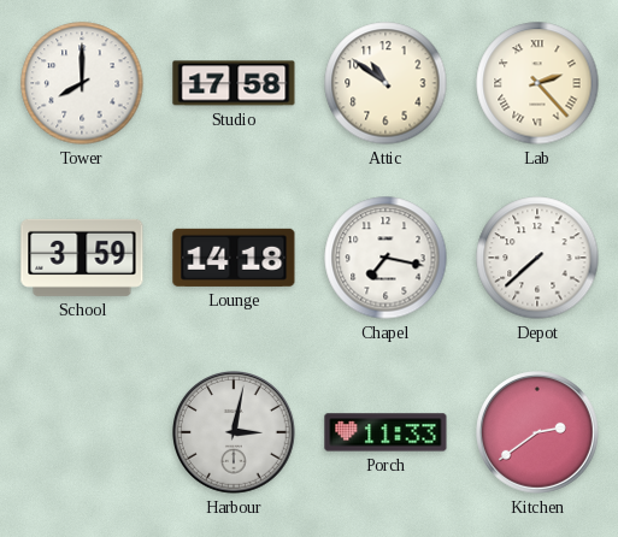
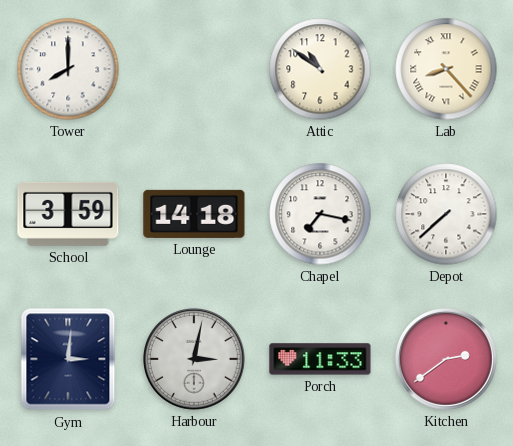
Studio: 17:58 -> none
Lab: 2:23 -> 8:23
Gym: none -> 3:01
